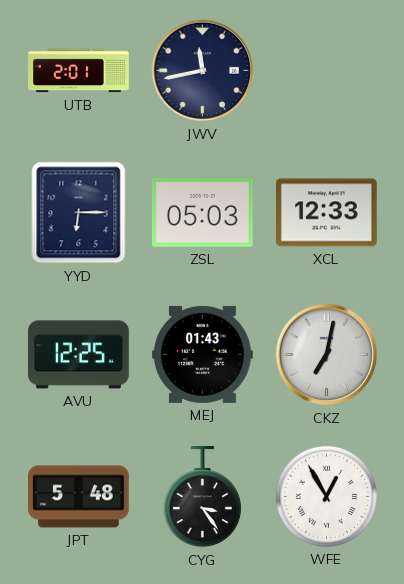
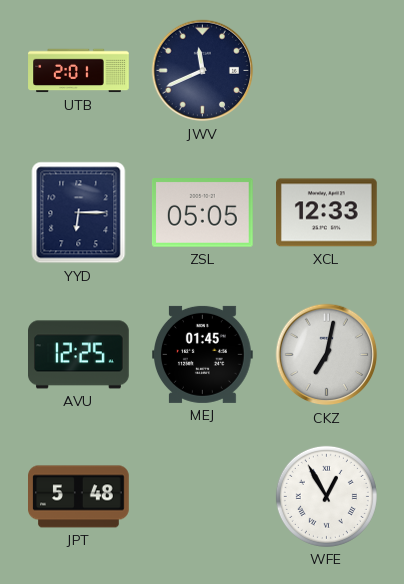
JWV: 11:43 -> 11:41
ZSL: 05:03 -> 05:05
MEJ: 01:43 -> 01:45
CYG: 3:24 -> none
